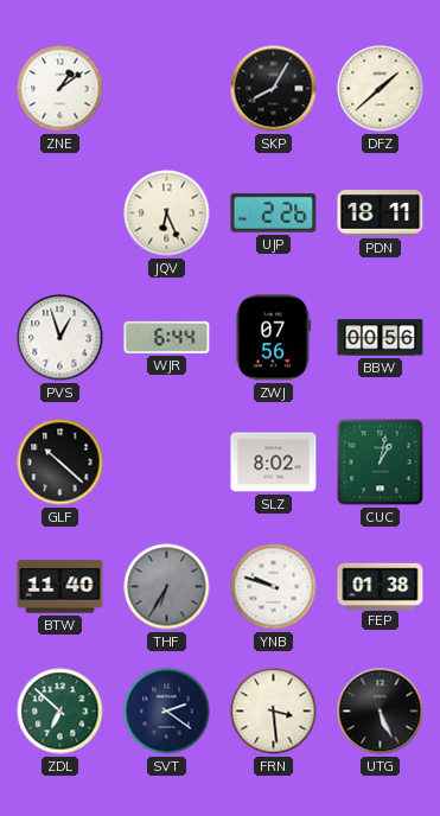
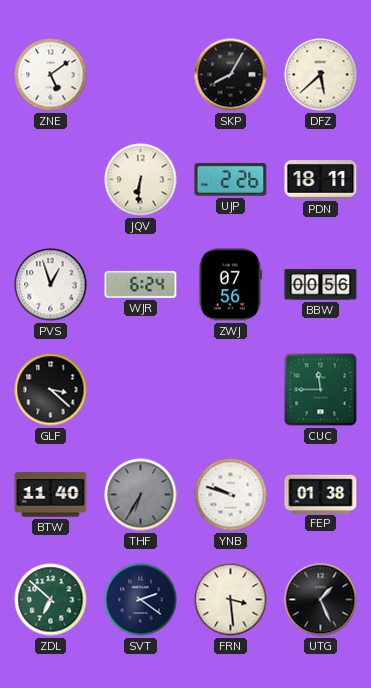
ZNE: 1:09 -> 5:09
DFZ: 1:38 -> 5:38
JQV: 6:26 -> 6:31
WJR: 6:44 -> 6:24
GLF: 10:22 -> 3:22
SLZ: 8:02 -> none
CUC: 1:02 -> 11:45
UTG: 5:26 -> 1:26
